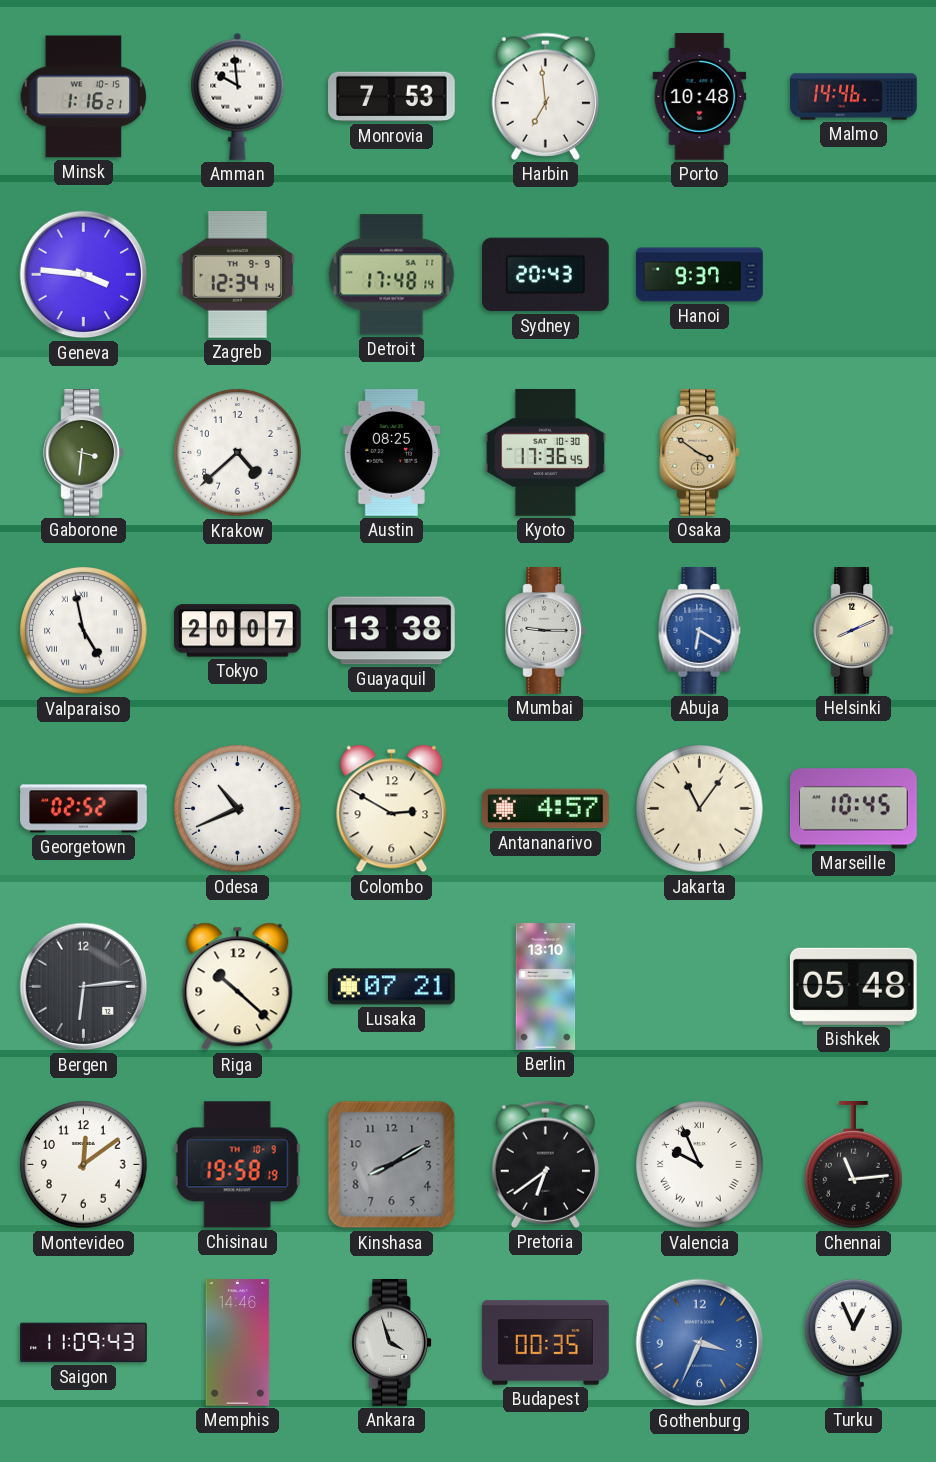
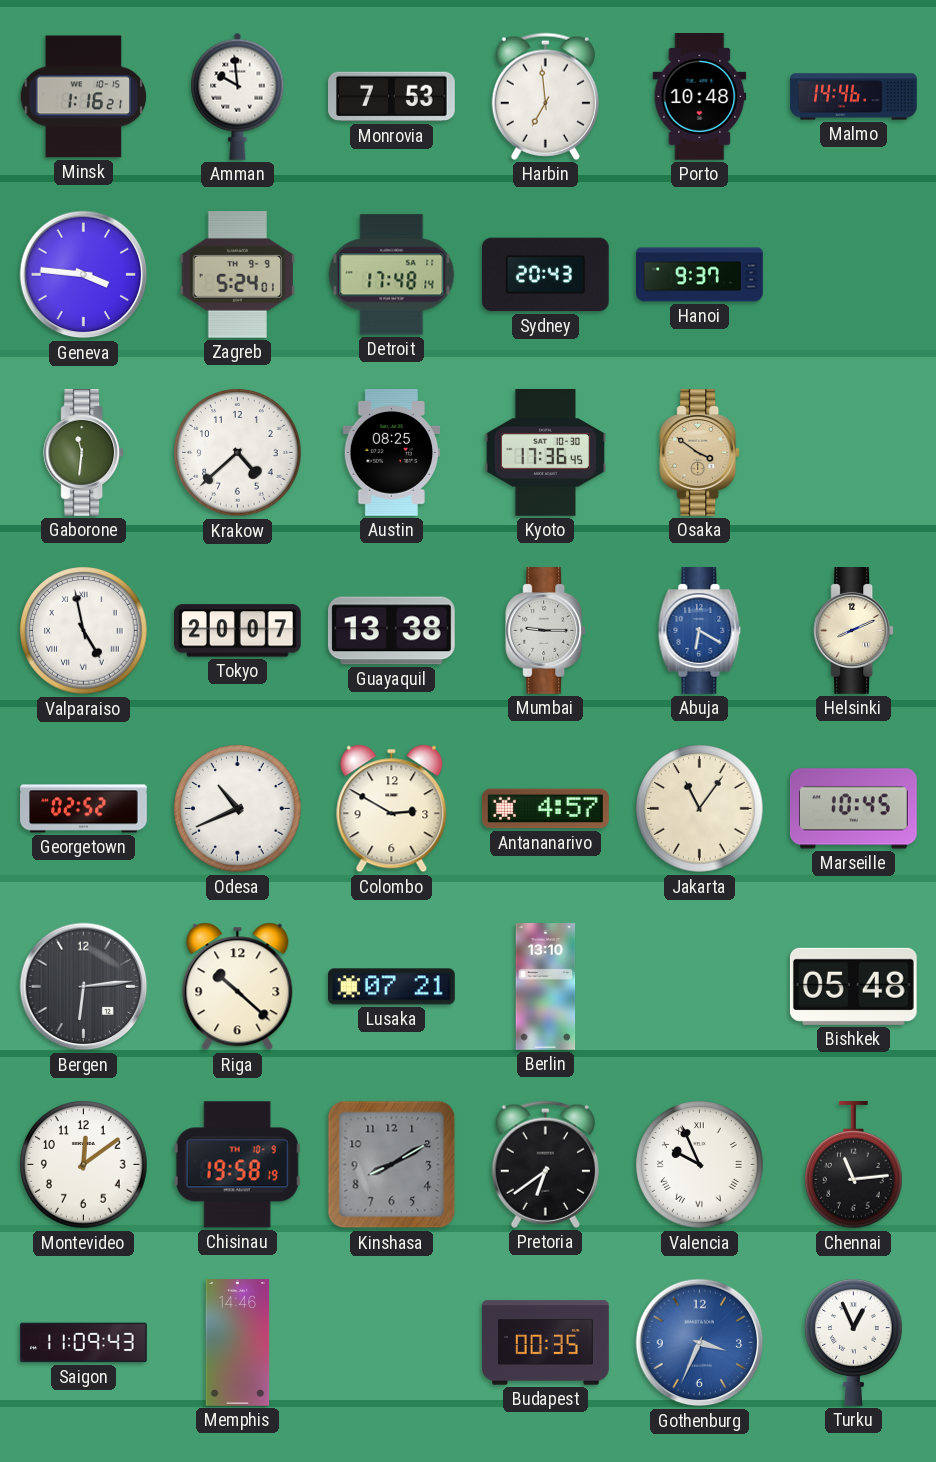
Zagreb: 12:34 -> 5:24
Gaborone: 3:31 -> 11:31
Ankara: 3:57 -> none
